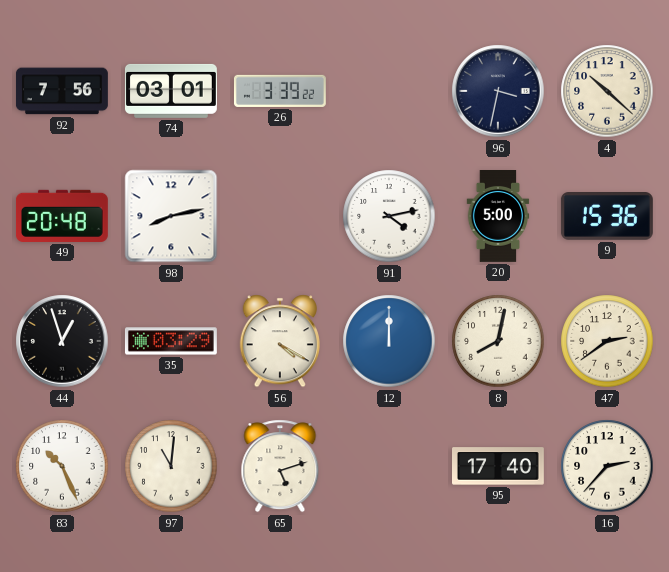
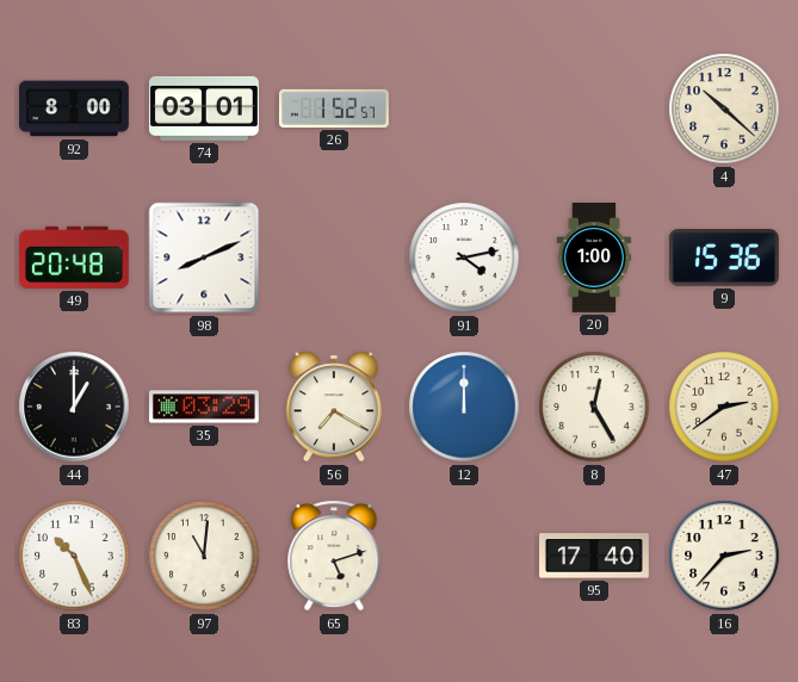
92: 7:56 -> 8:00
26: 3:39 -> 1:52
96: 3:32 -> none
98: 8:13 -> 8:11
20: 5:00 -> 1:00
44: 12:57 -> 1:00
56: 4:20 -> 7:20
8: 8:02 -> 12:25
